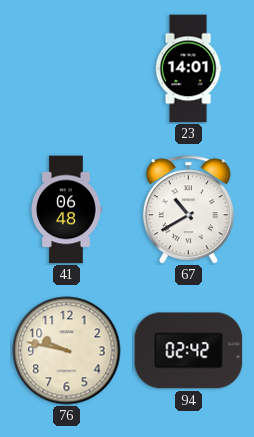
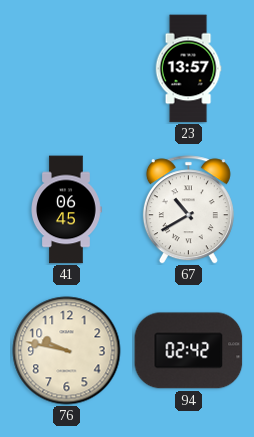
23: 14:01 -> 13:57
41: 06:48 -> 06:45
